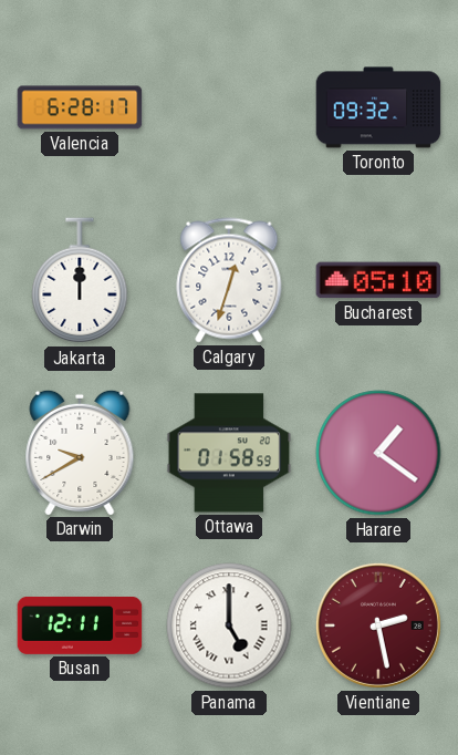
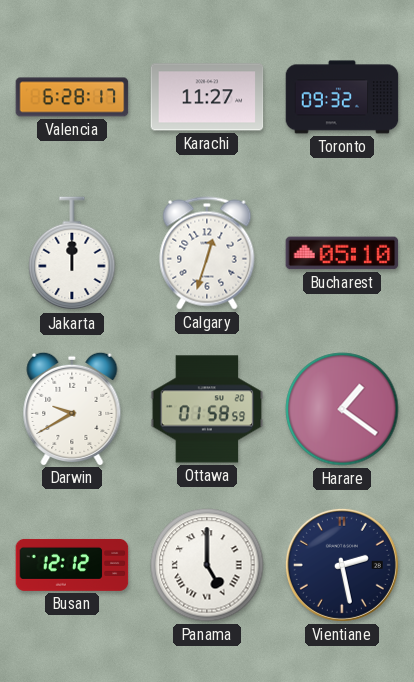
Karachi: none -> 11:27
Busan: 12:11 -> 12:12
Vientiane dial: burgundy -> navy
